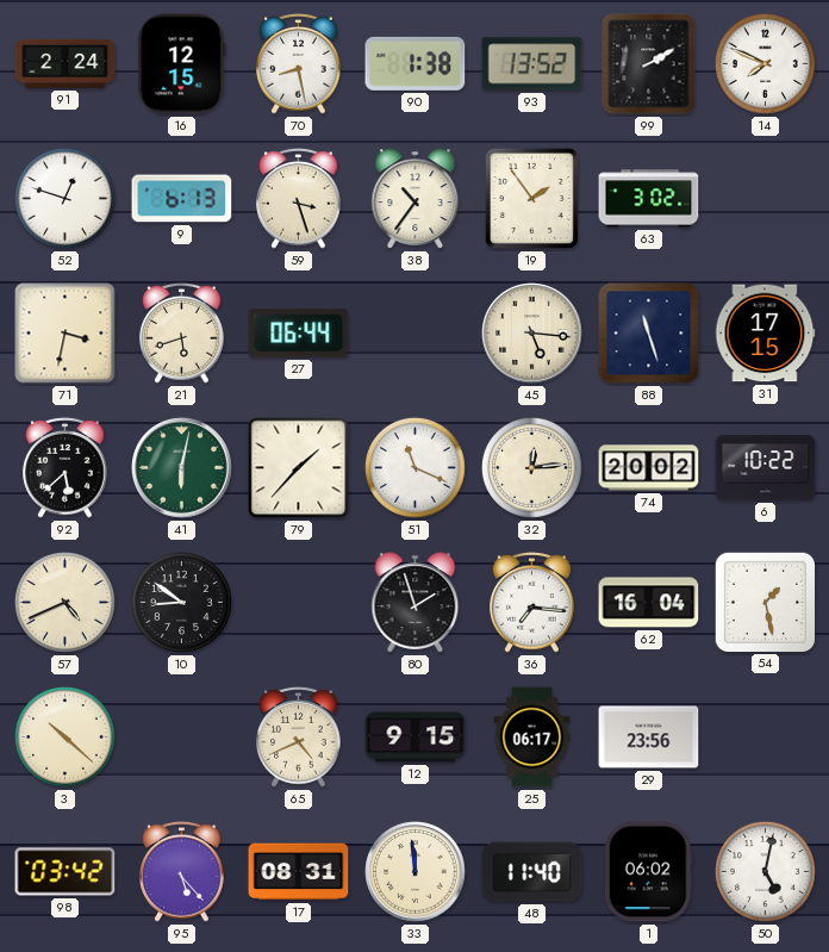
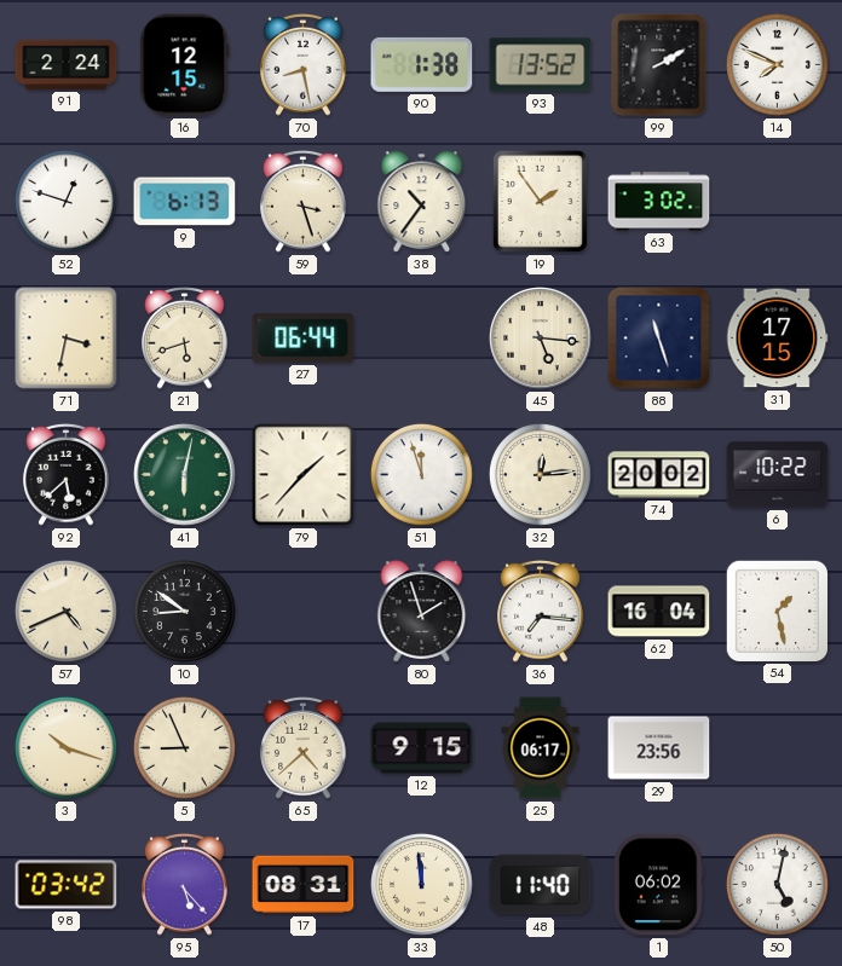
51: 11:19 -> 11:57
3: 10:22 -> 10:18
5: none -> 8:56
65: 4:41 -> 4:38
